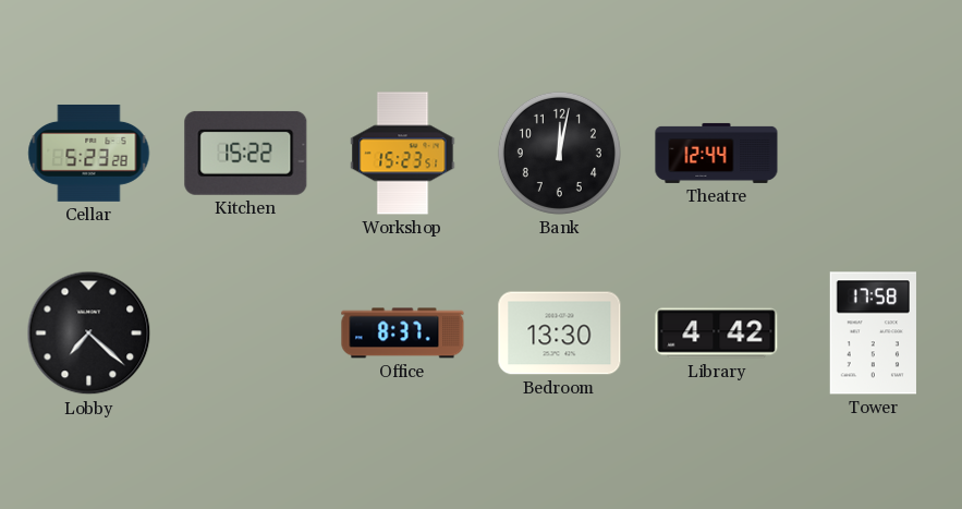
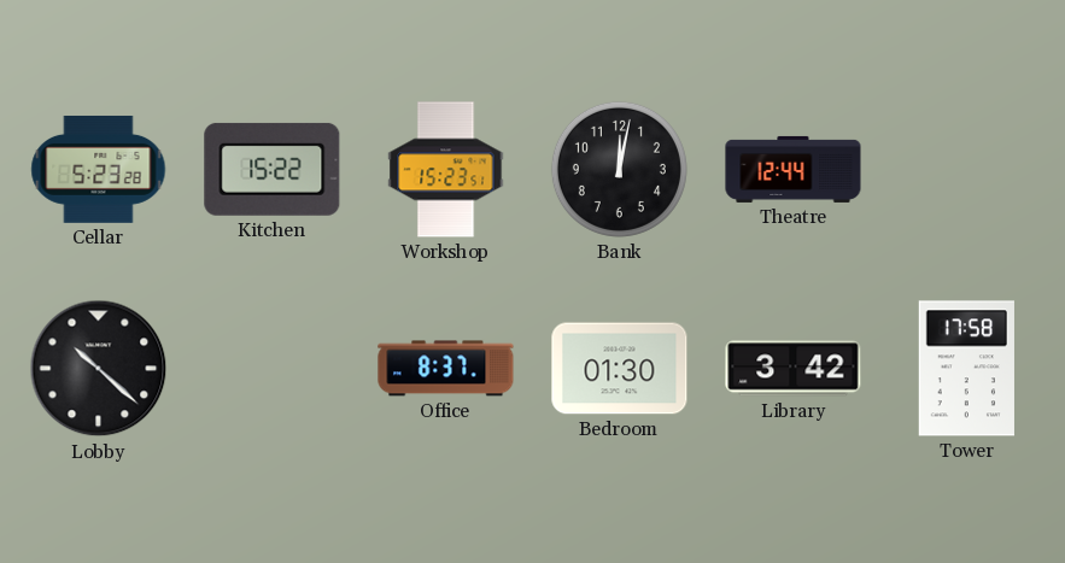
Lobby: 7:22 -> 10:22
Bedroom: 13:30 -> 01:30
Library: 4:42 -> 3:42
